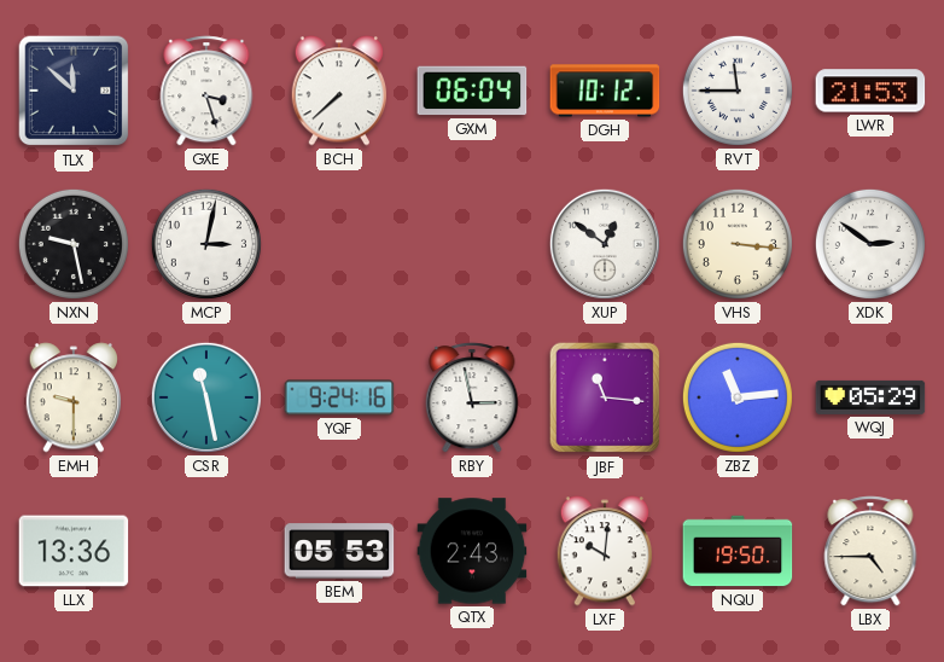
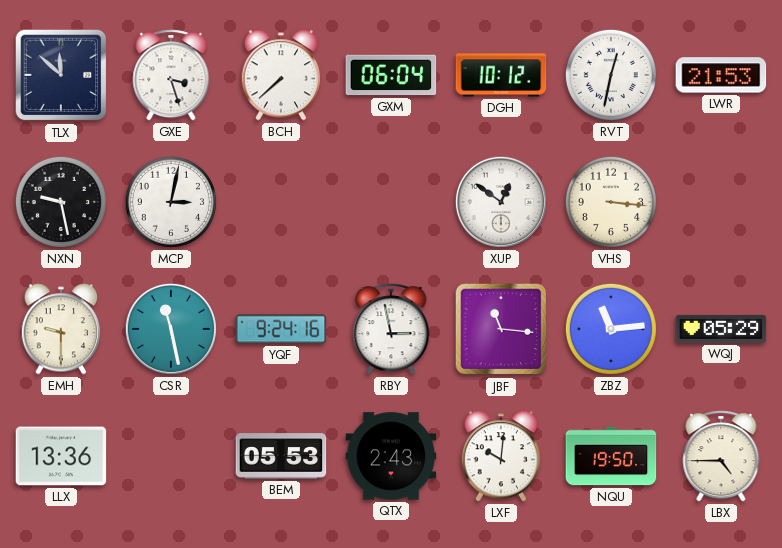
RVT: 11:45 -> 12:32
XDK: 2:51 -> none
